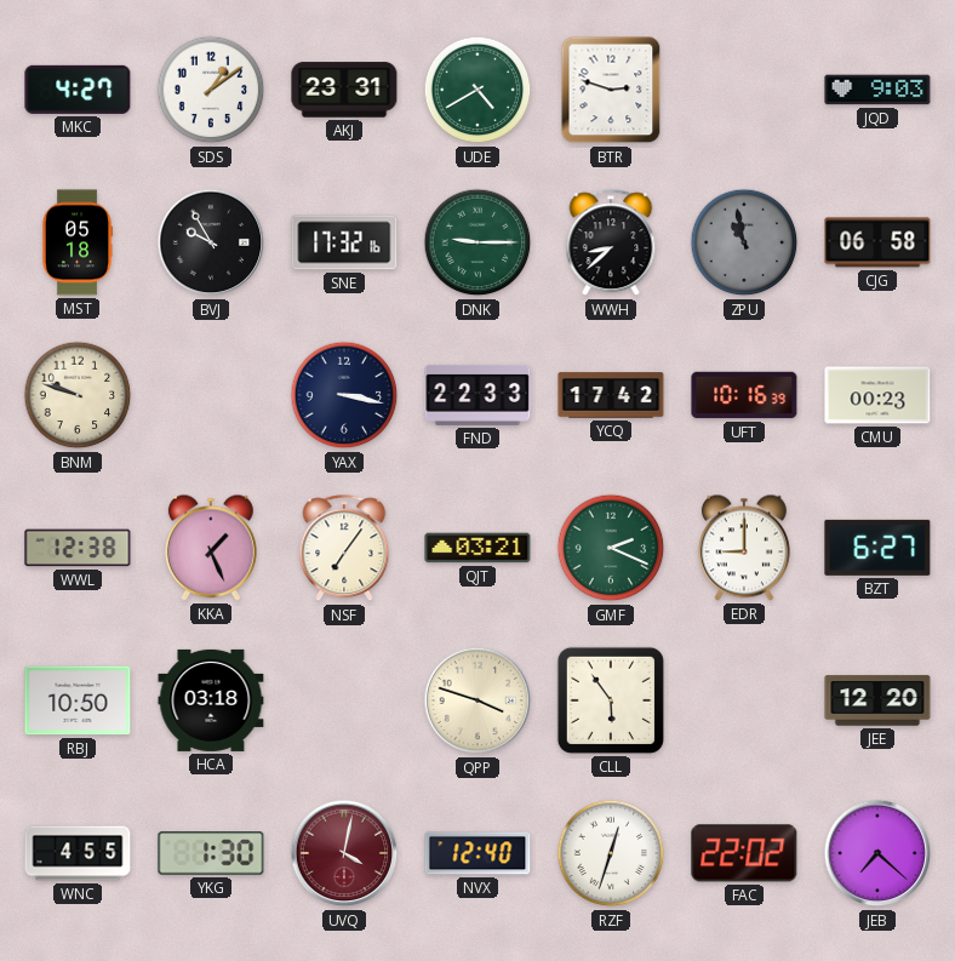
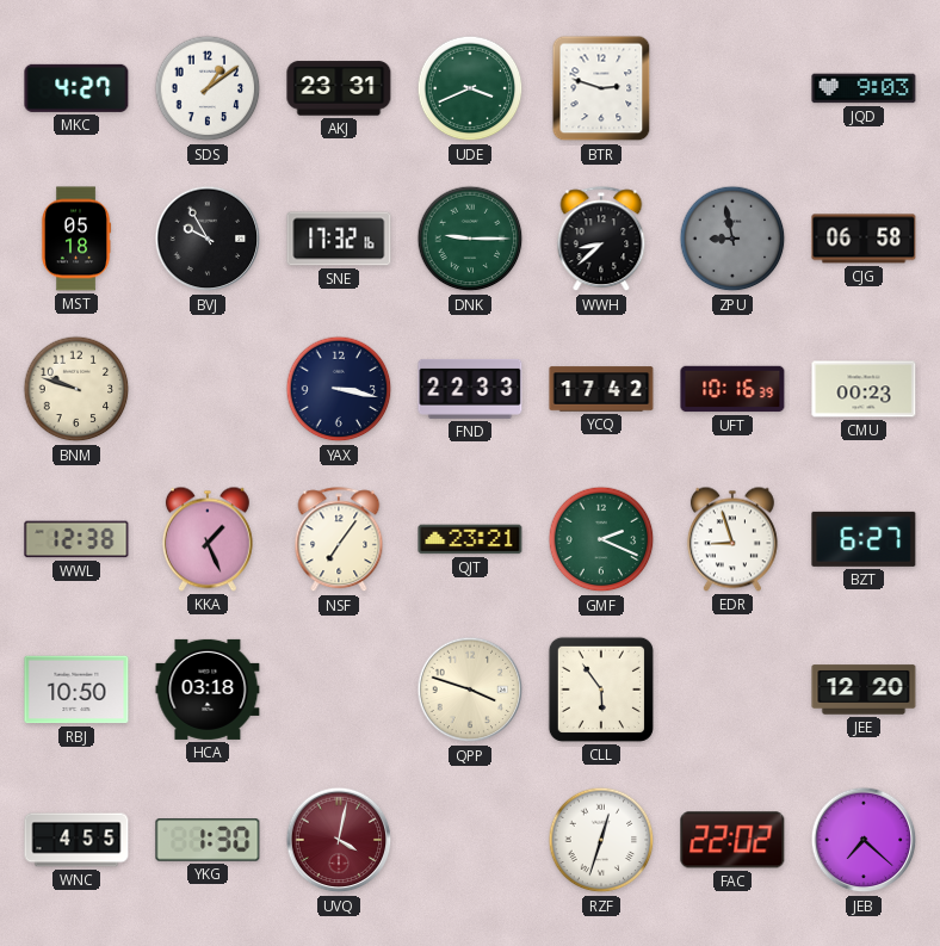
UDE: 4:40 -> 3:41
ZPU: 10:58 -> 8:58
QJT: 03:21 -> 23:21
EDR: 9:00 -> 8:57
NVX: 12:40 -> none
